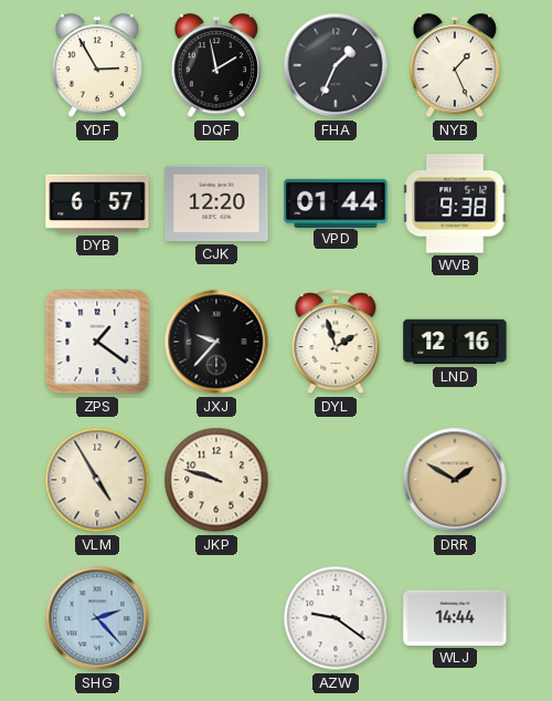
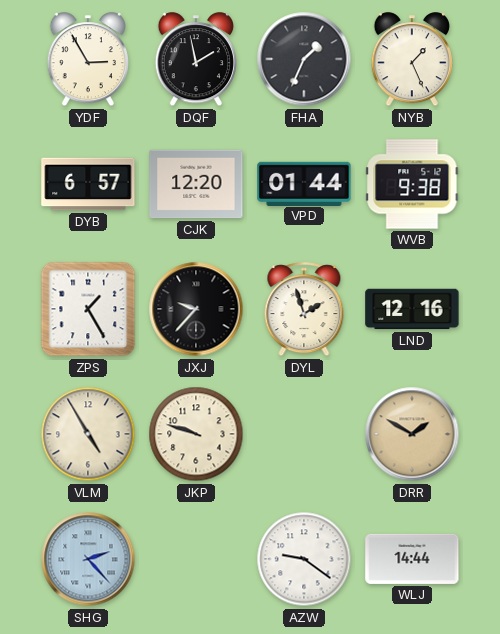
ZPS: 1:21 -> 1:25
